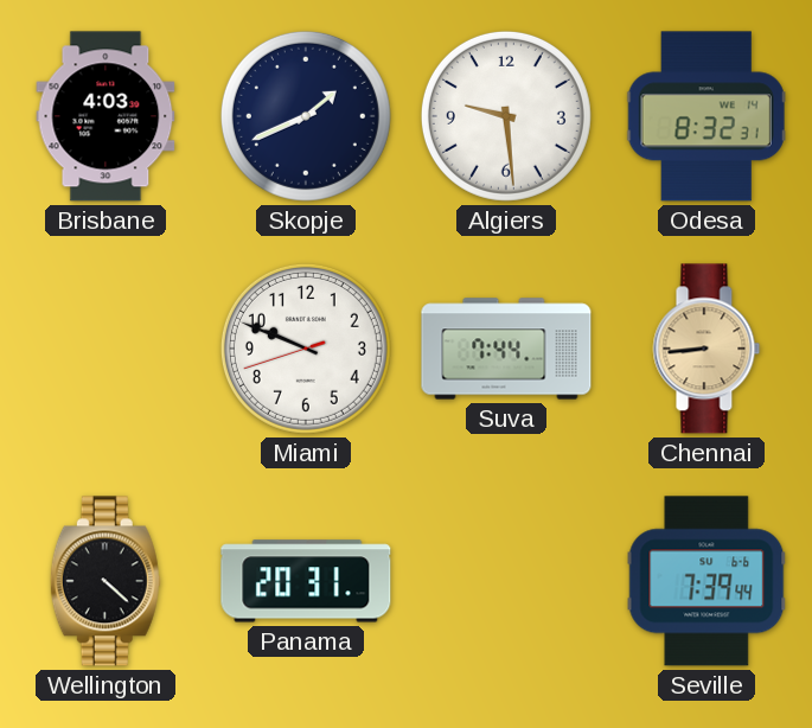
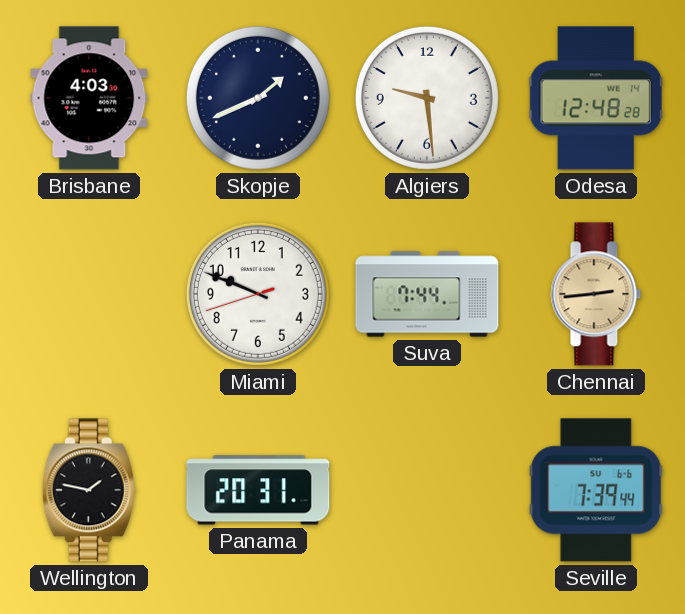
Odesa: 8:32 -> 12:48
Chennai: 8:44 -> 2:44
Wellington: 4:22 -> 1:47
